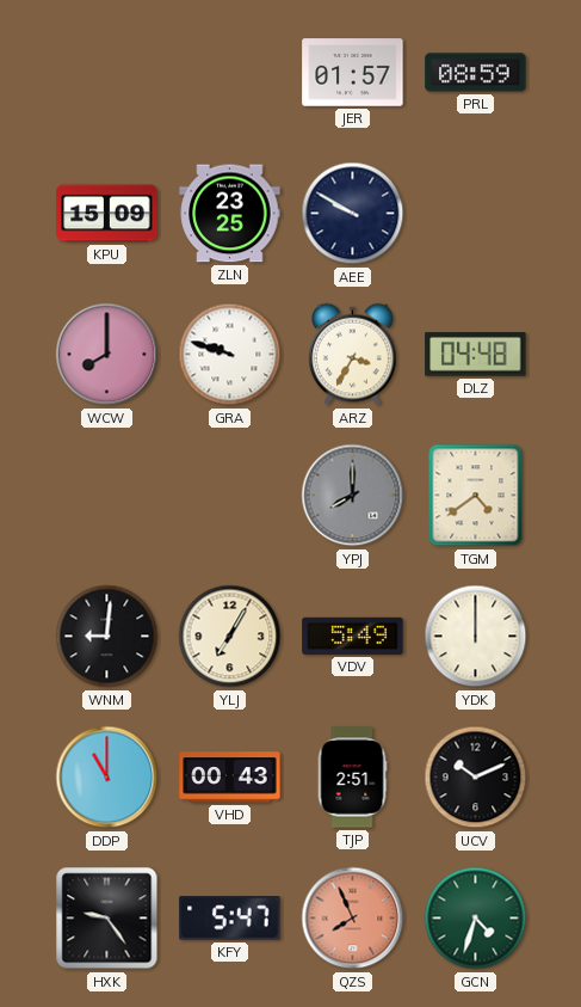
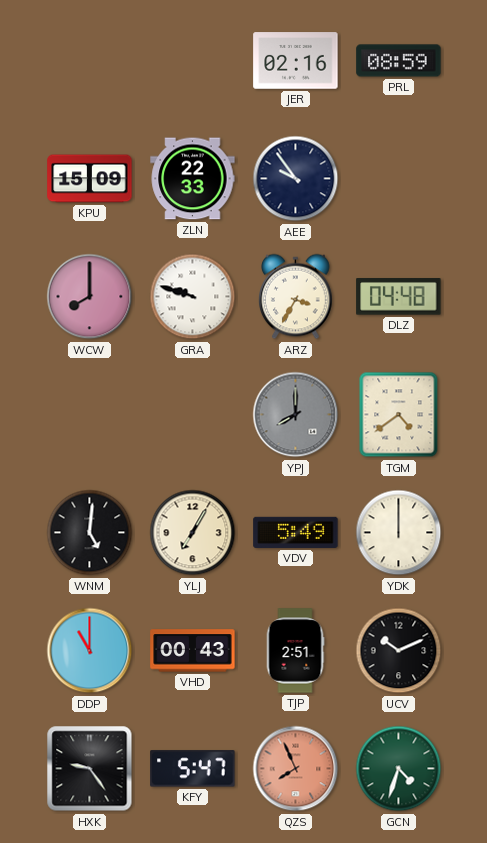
JER: 01:57 -> 02:16
ZLN: 23:25 -> 22:33
AEE: 9:50 -> 9:54
WNM: 9:01 -> 5:01
